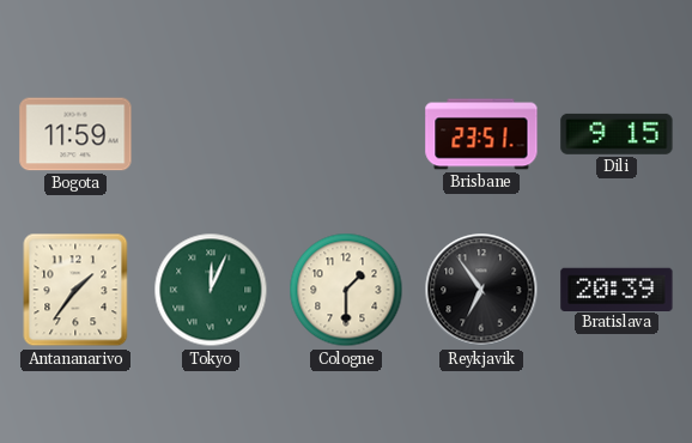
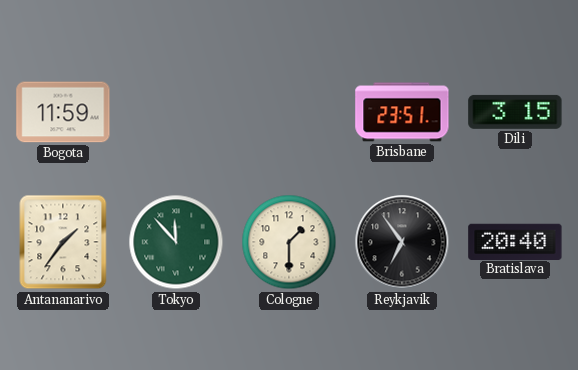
Dili: 9:15 -> 3:15
Tokyo: 12:04 -> 11:53
Bratislava: 20:39 -> 20:40
